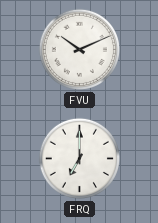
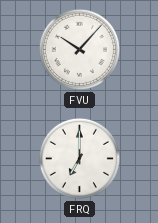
FVU: 10:11 -> 10:07
